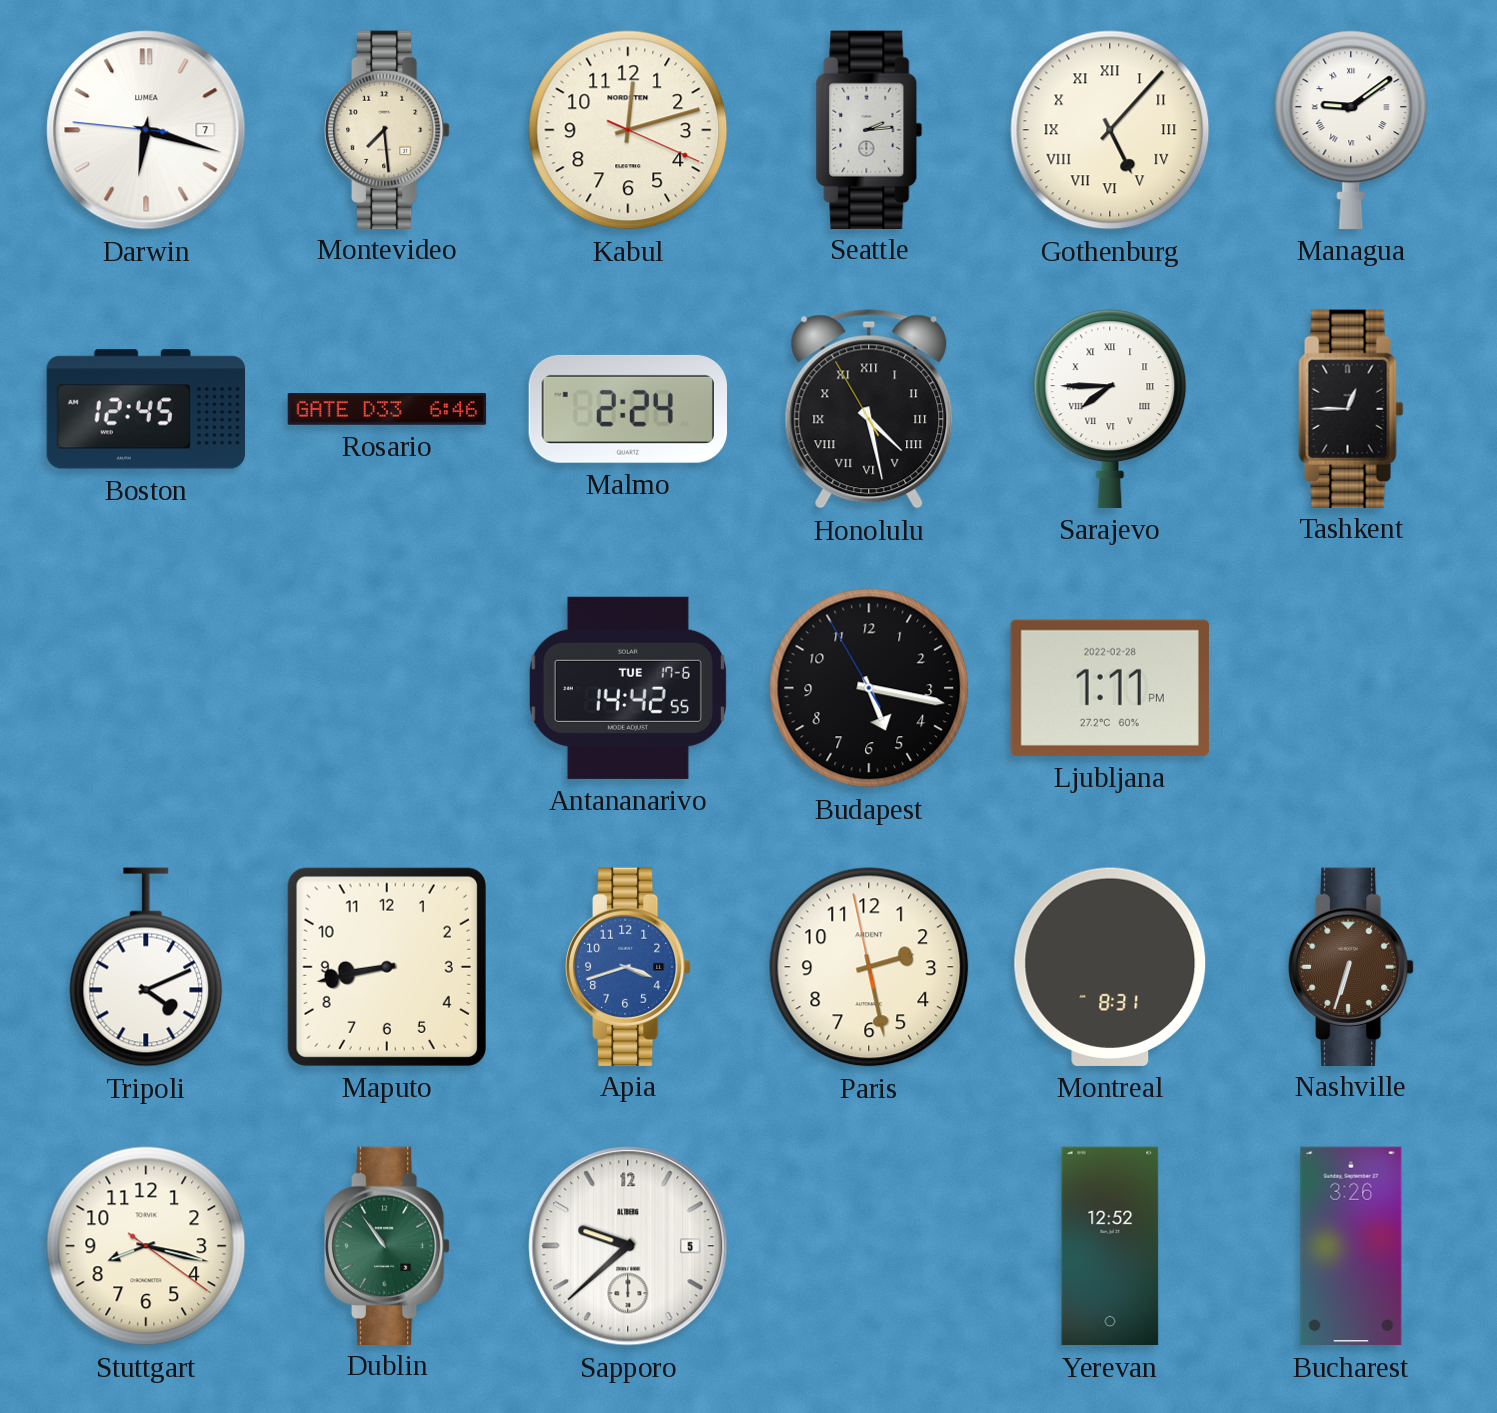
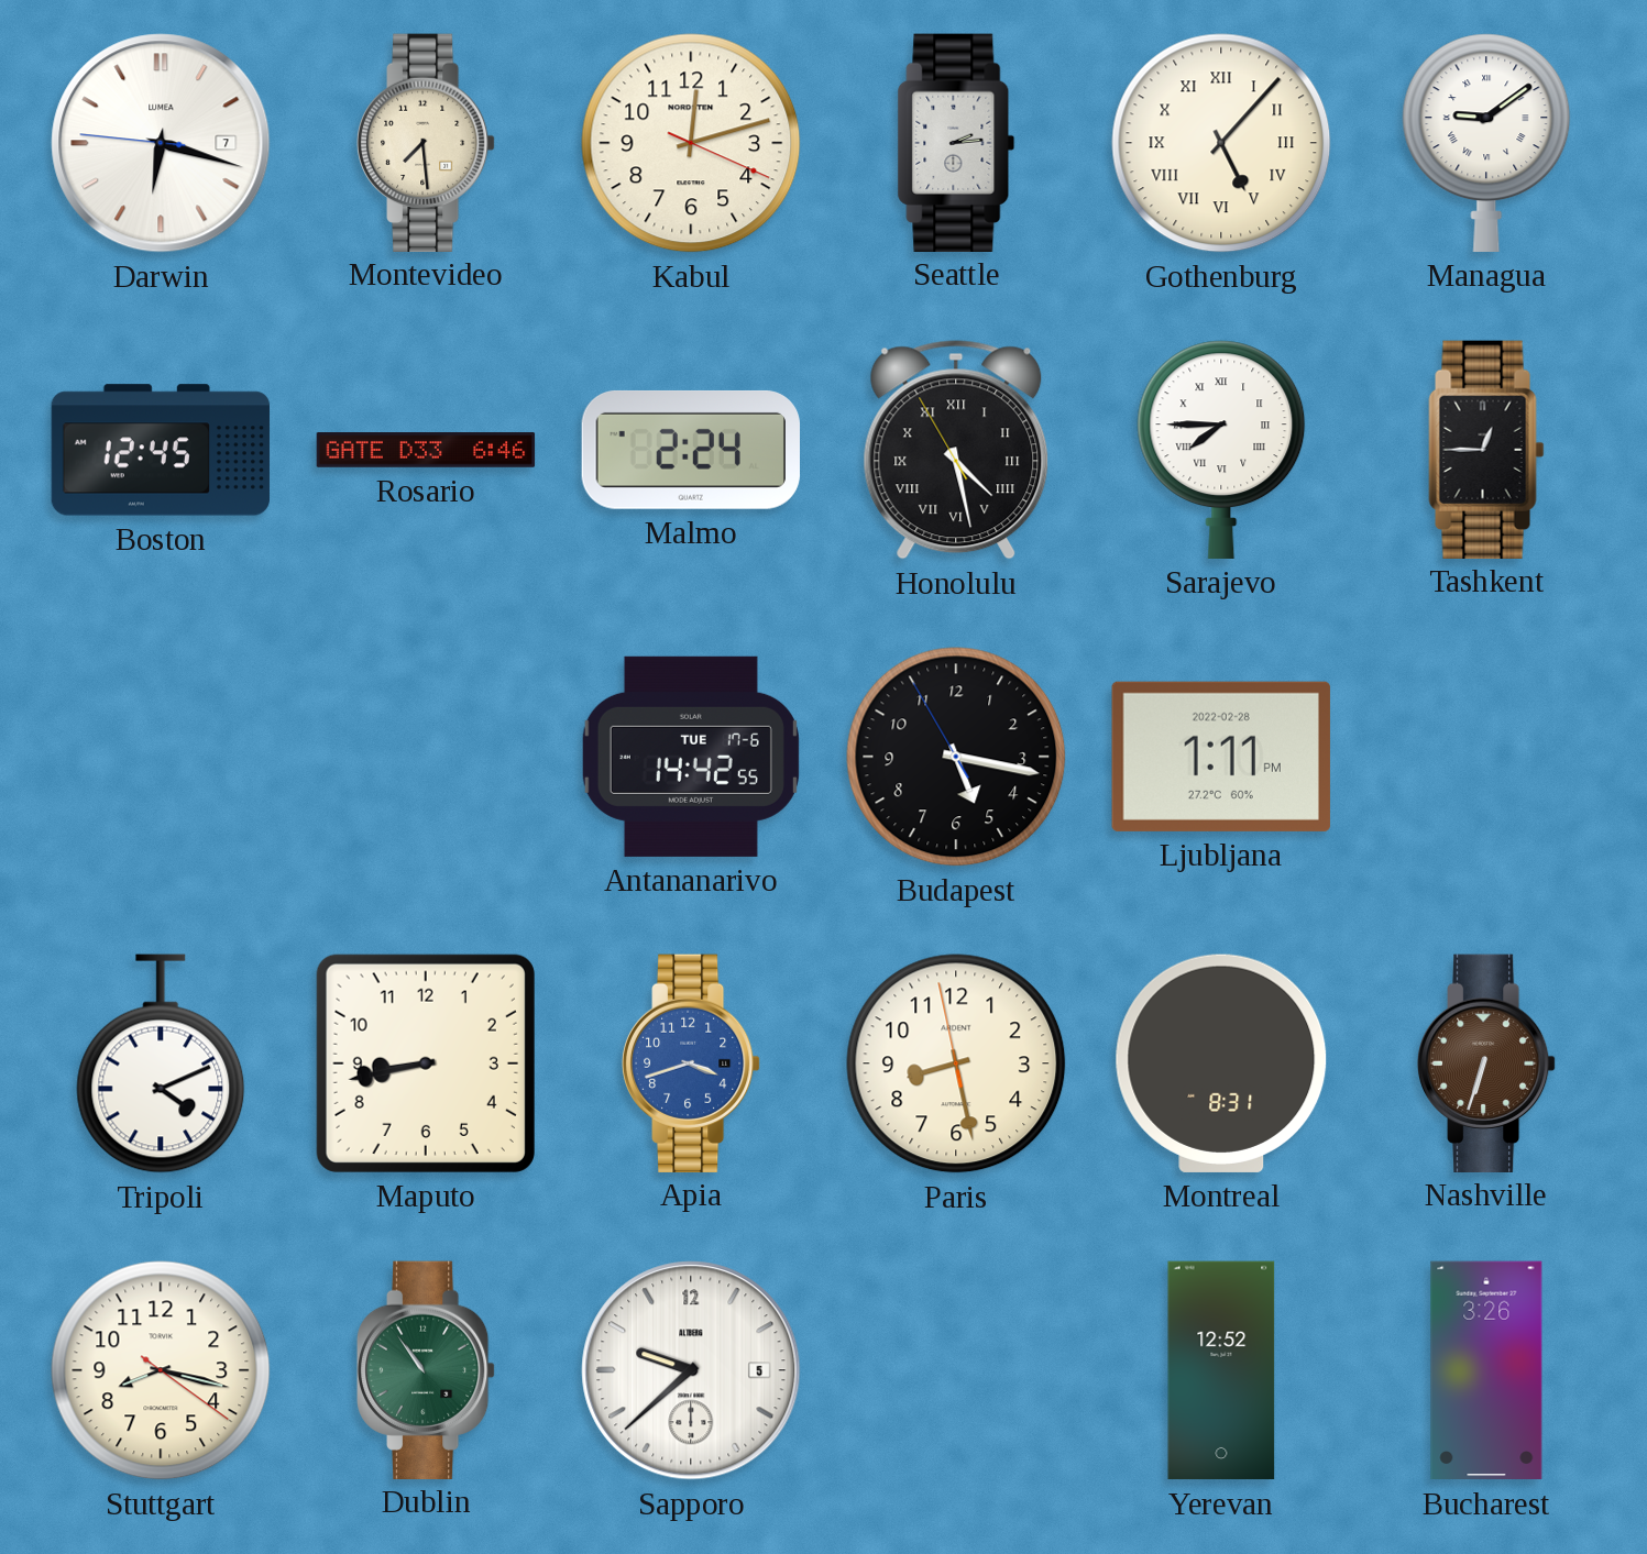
Paris: 2:27 -> 8:27
